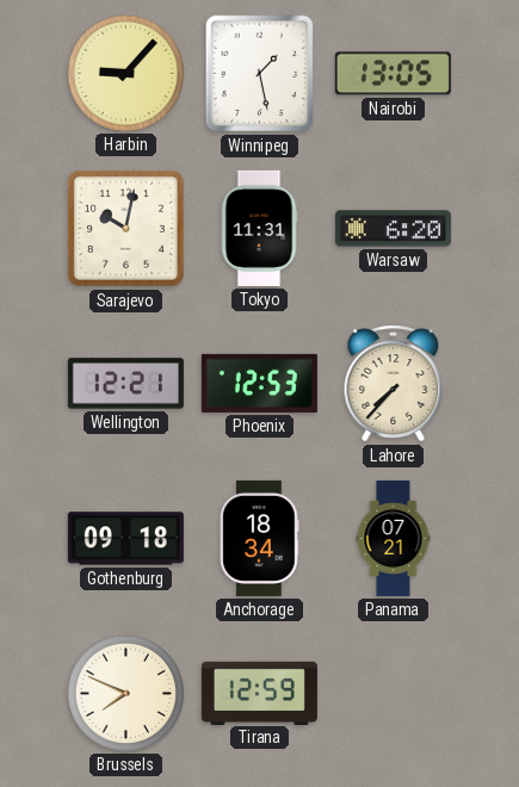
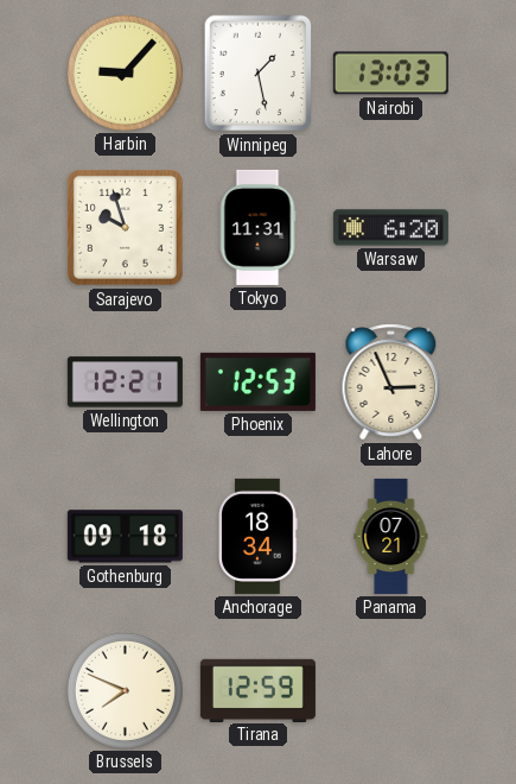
Nairobi: 13:05 -> 13:03
Sarajevo: 10:02 -> 9:57
Lahore: 7:37 -> 2:56
